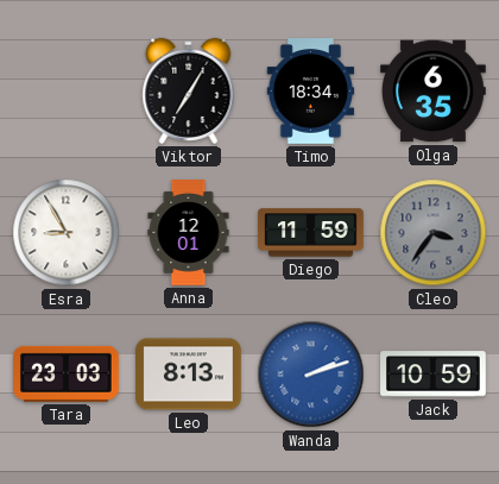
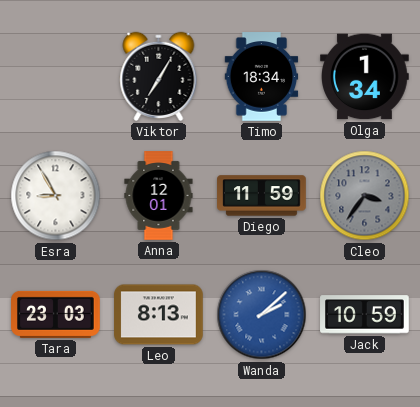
Olga: 6:35 -> 1:34
Wanda: 2:12 -> 2:08
